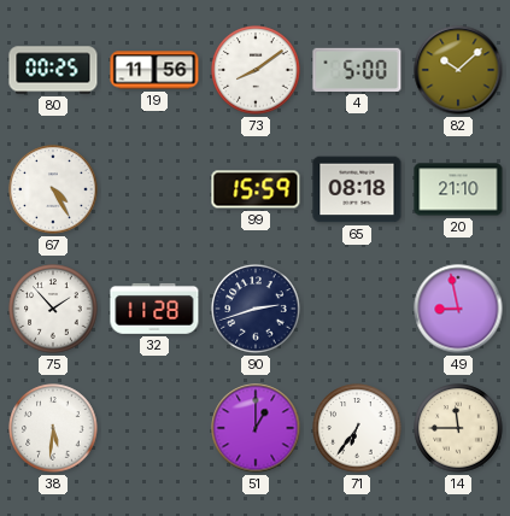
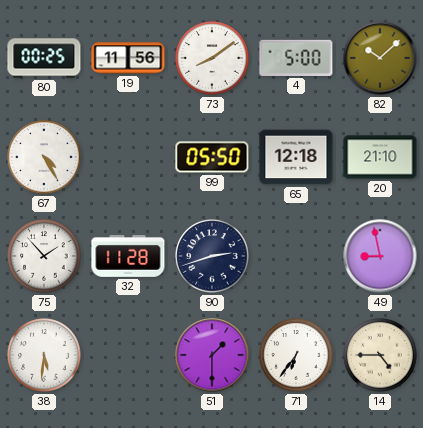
99: 15:59 -> 05:50
65: 08:18 -> 12:18
51: 1:00 -> 1:30
14: 11:45 -> 4:45
